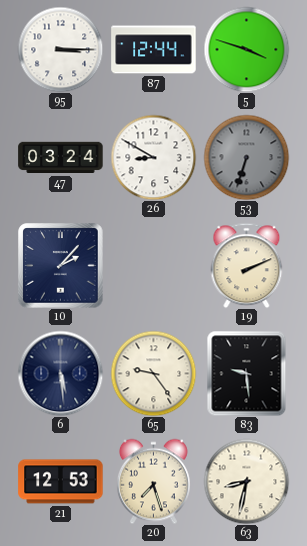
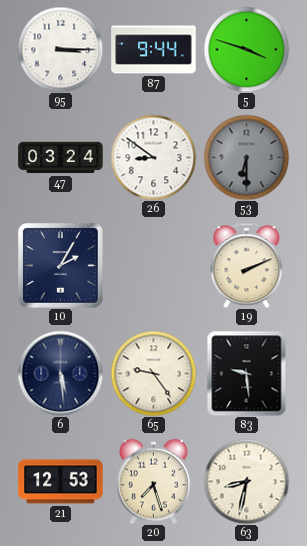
87: 12:44 -> 9:44
26: 8:50 -> 8:51
53: 6:33 -> 6:30
10: 2:07 -> 2:05
